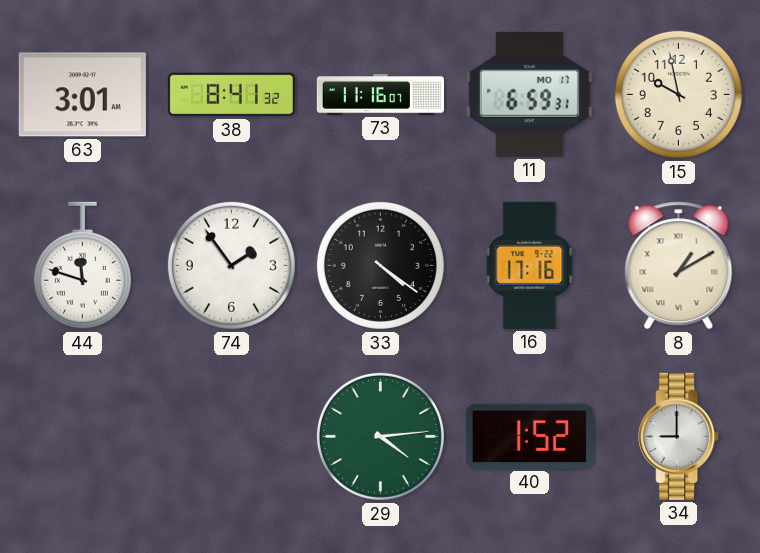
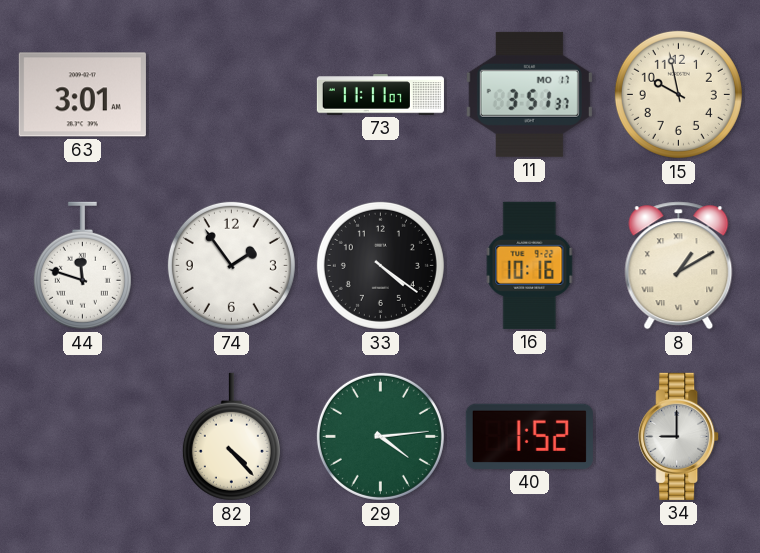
38: 8:41 -> none
73: 11:16 -> 11:11
11: 6:59 -> 3:51
16: 17:16 -> 10:16
82: none -> 4:23
